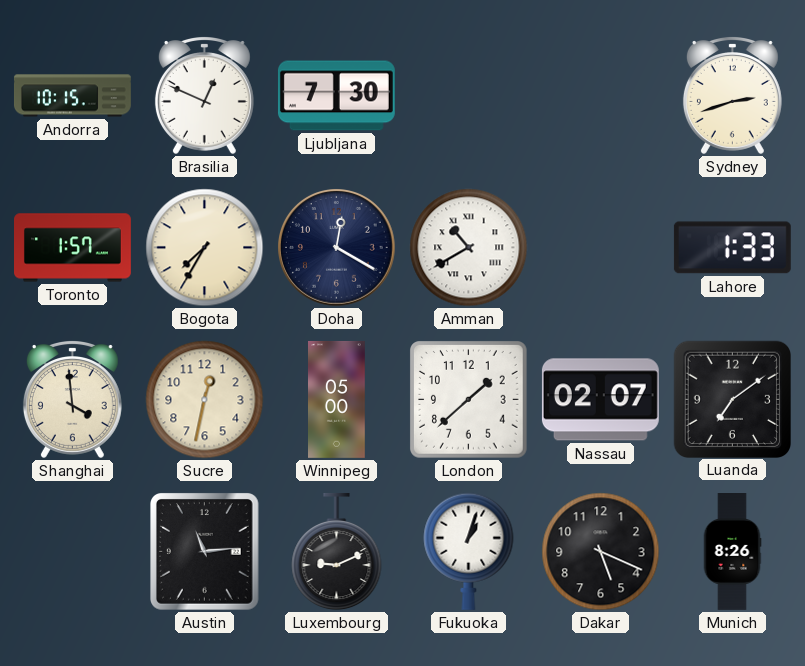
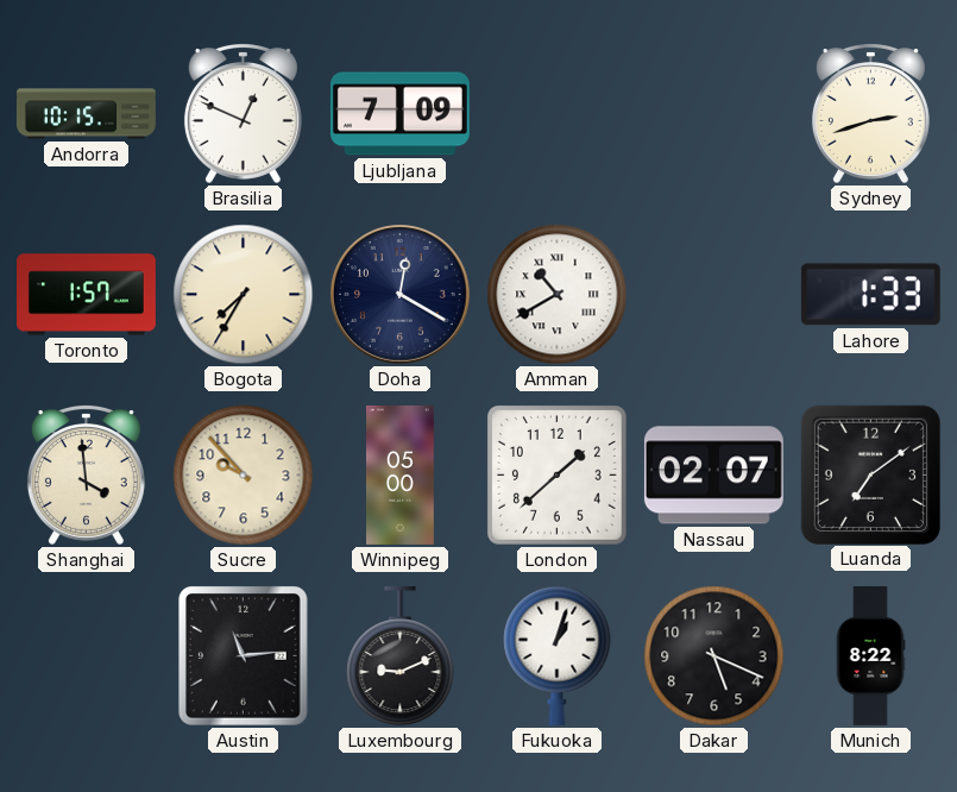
Ljubljana: 7:30 -> 7:09
Sucre: 12:32 -> 9:53
Munich: 8:26 -> 8:22
